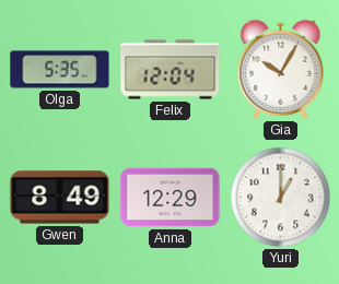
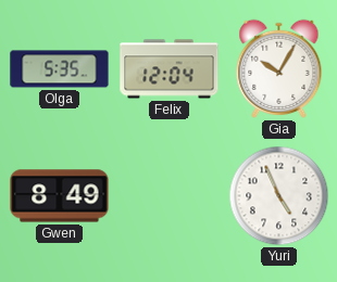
Anna: 12:29 -> none
Yuri: 1:00 -> 4:56
